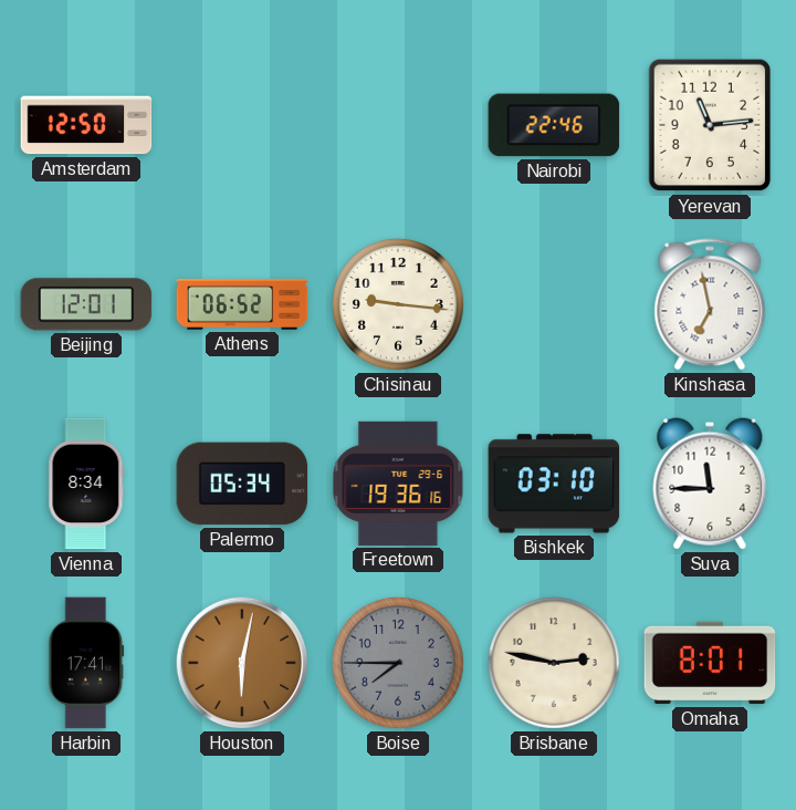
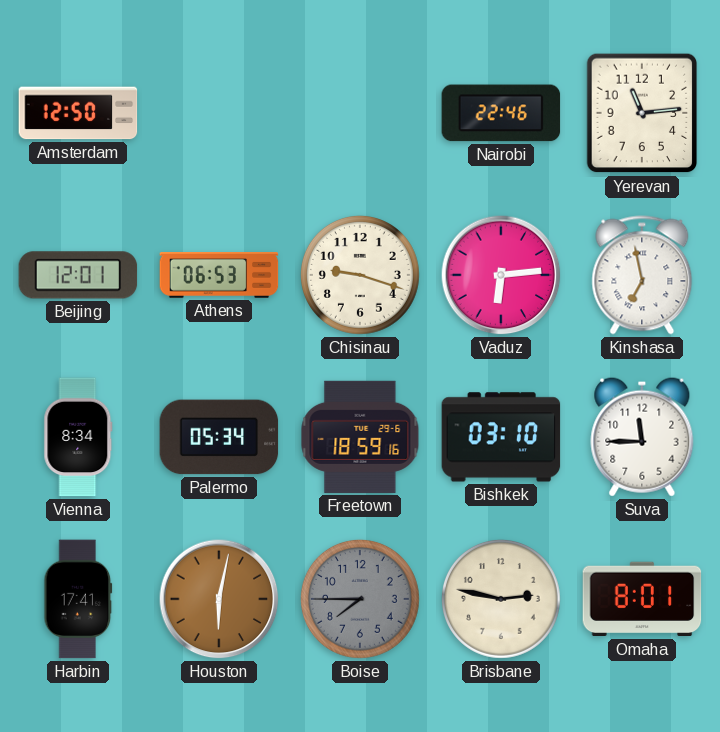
Athens: 06:52 -> 06:53
Chisinau: 9:16 -> 9:18
Vaduz: none -> 6:14
Freetown: 19:36 -> 18:59
